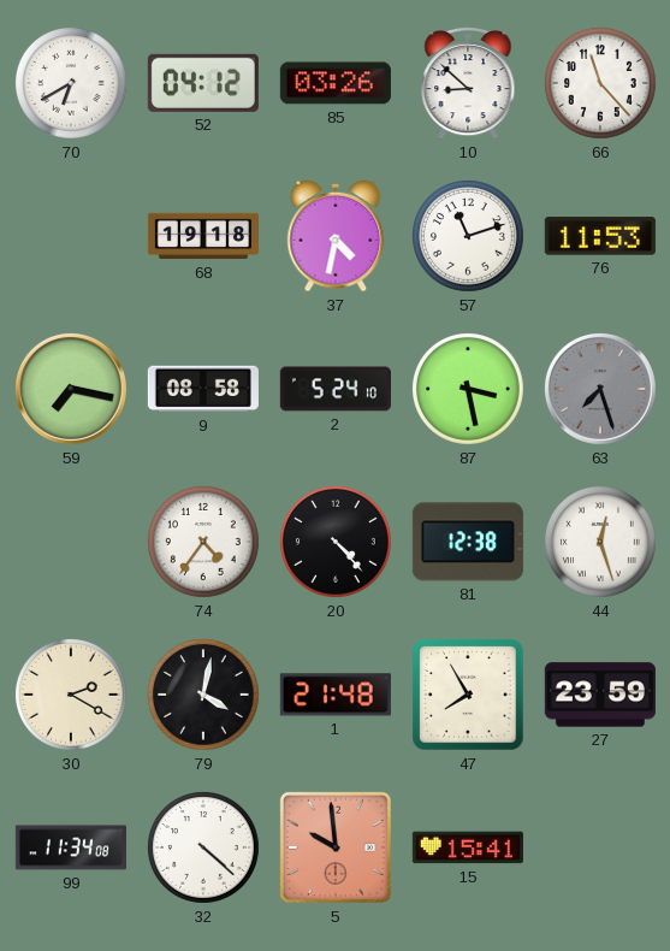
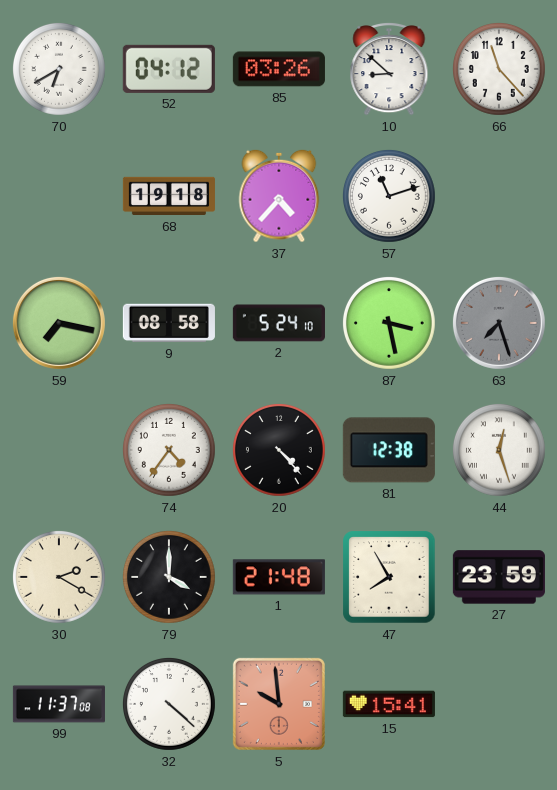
37: 4:32 -> 4:37
76: 11:53 -> none
79: 4:02 -> 4:00
99: 11:34 -> 11:37
